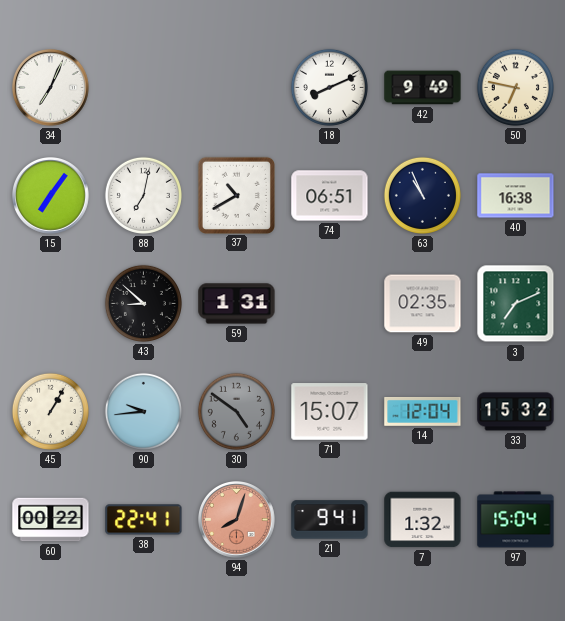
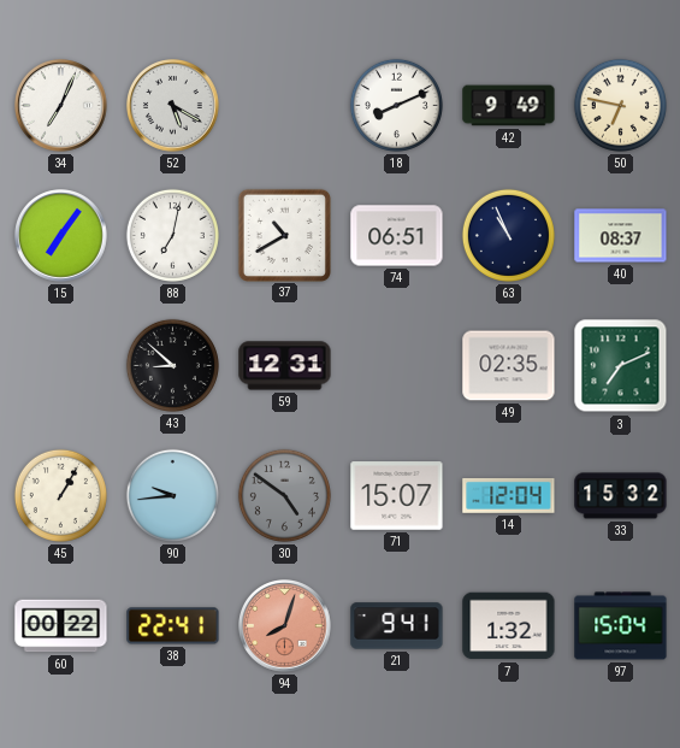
52: none -> 5:20
40: 16:38 -> 08:37
59: 1:31 -> 12:31
